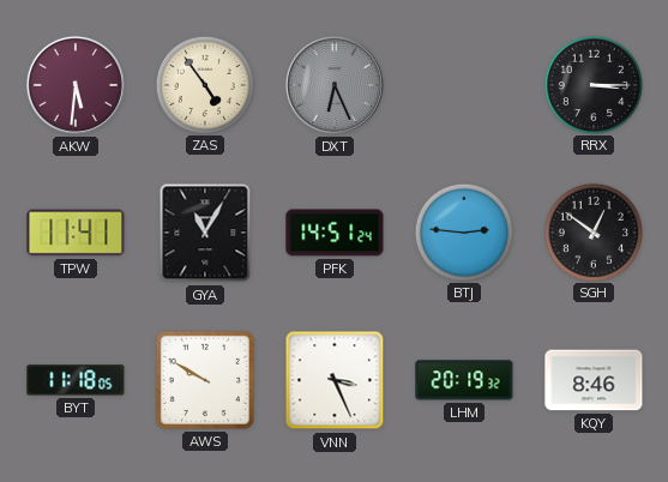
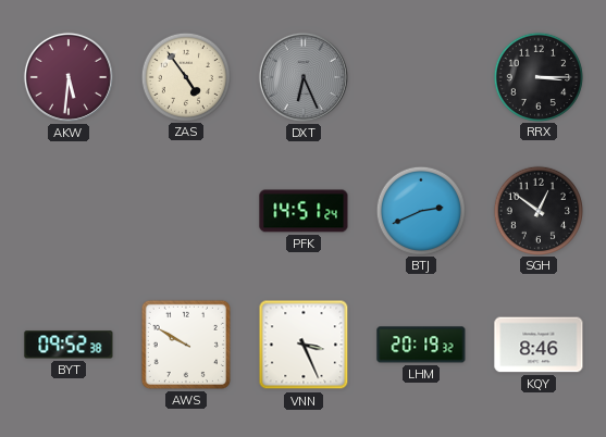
TPW: 11:41 -> none
GYA: 11:05 -> none
BTJ: 2:46 -> 2:41
BYT: 11:18 -> 09:52
